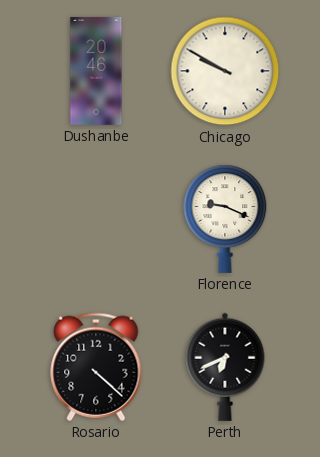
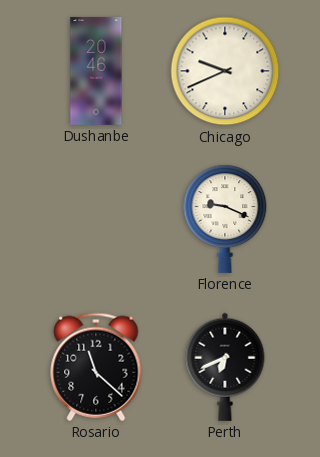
Chicago: 9:50 -> 9:41
Rosario: 4:22 -> 11:22
